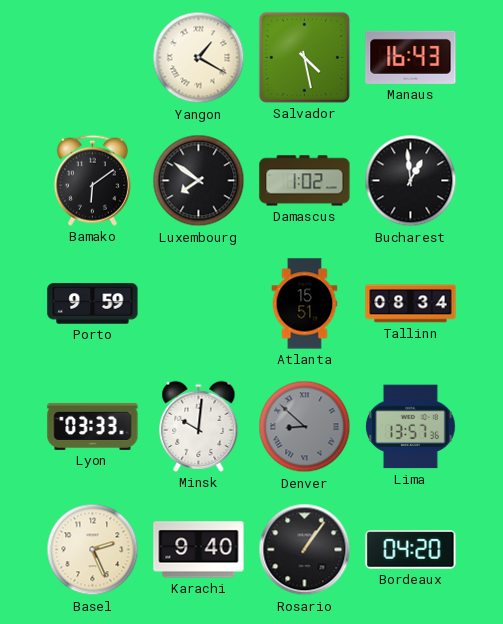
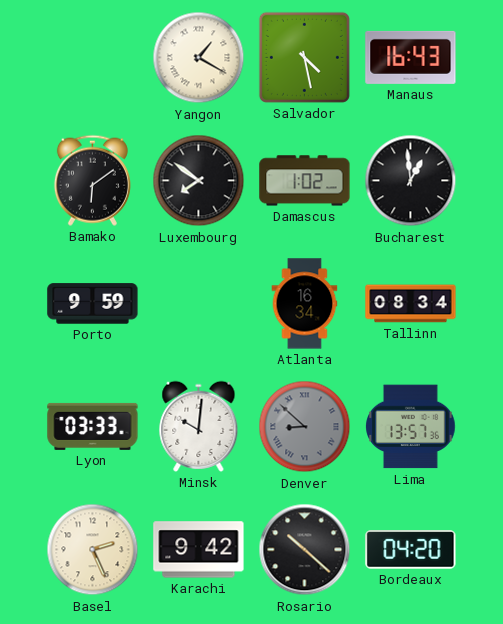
Atlanta: 15:51 -> 16:34
Karachi: 9:40 -> 9:42
Rosario: 1:06 -> 10:22
